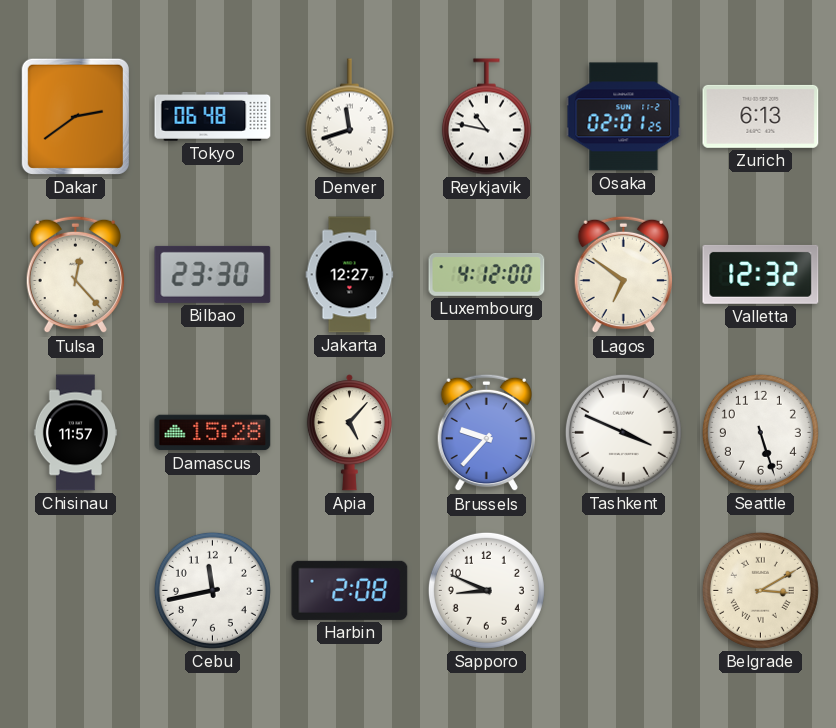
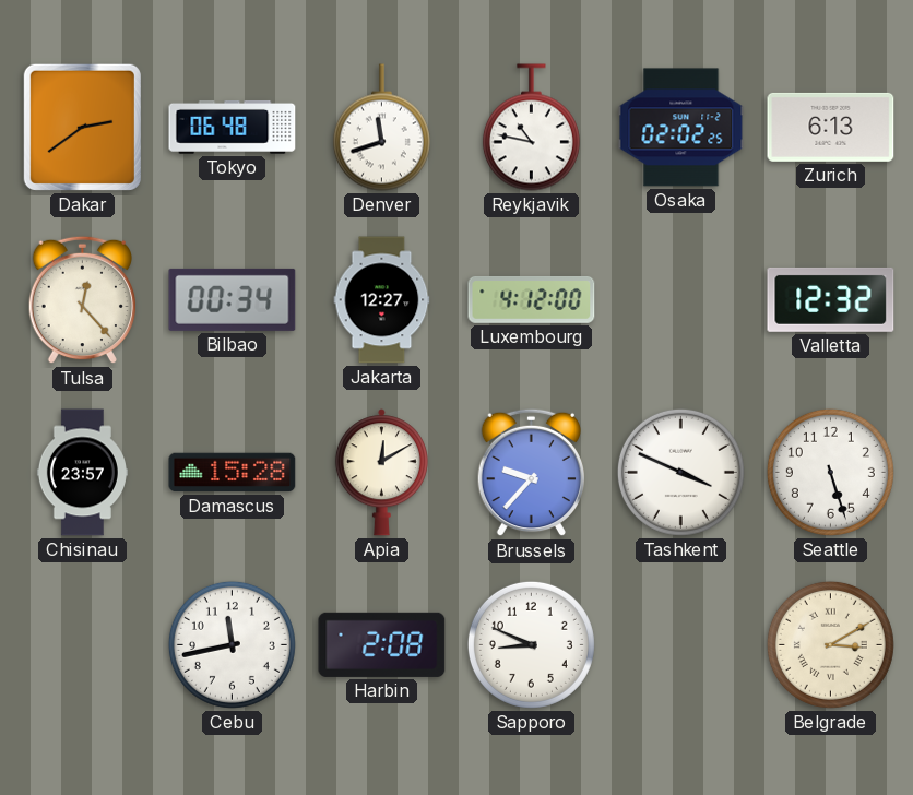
Osaka: 02:01 -> 02:02
Bilbao: 23:30 -> 00:34
Lagos: 6:51 -> none
Chisinau: 11:57 -> 23:57
Apia: 5:07 -> 12:10
